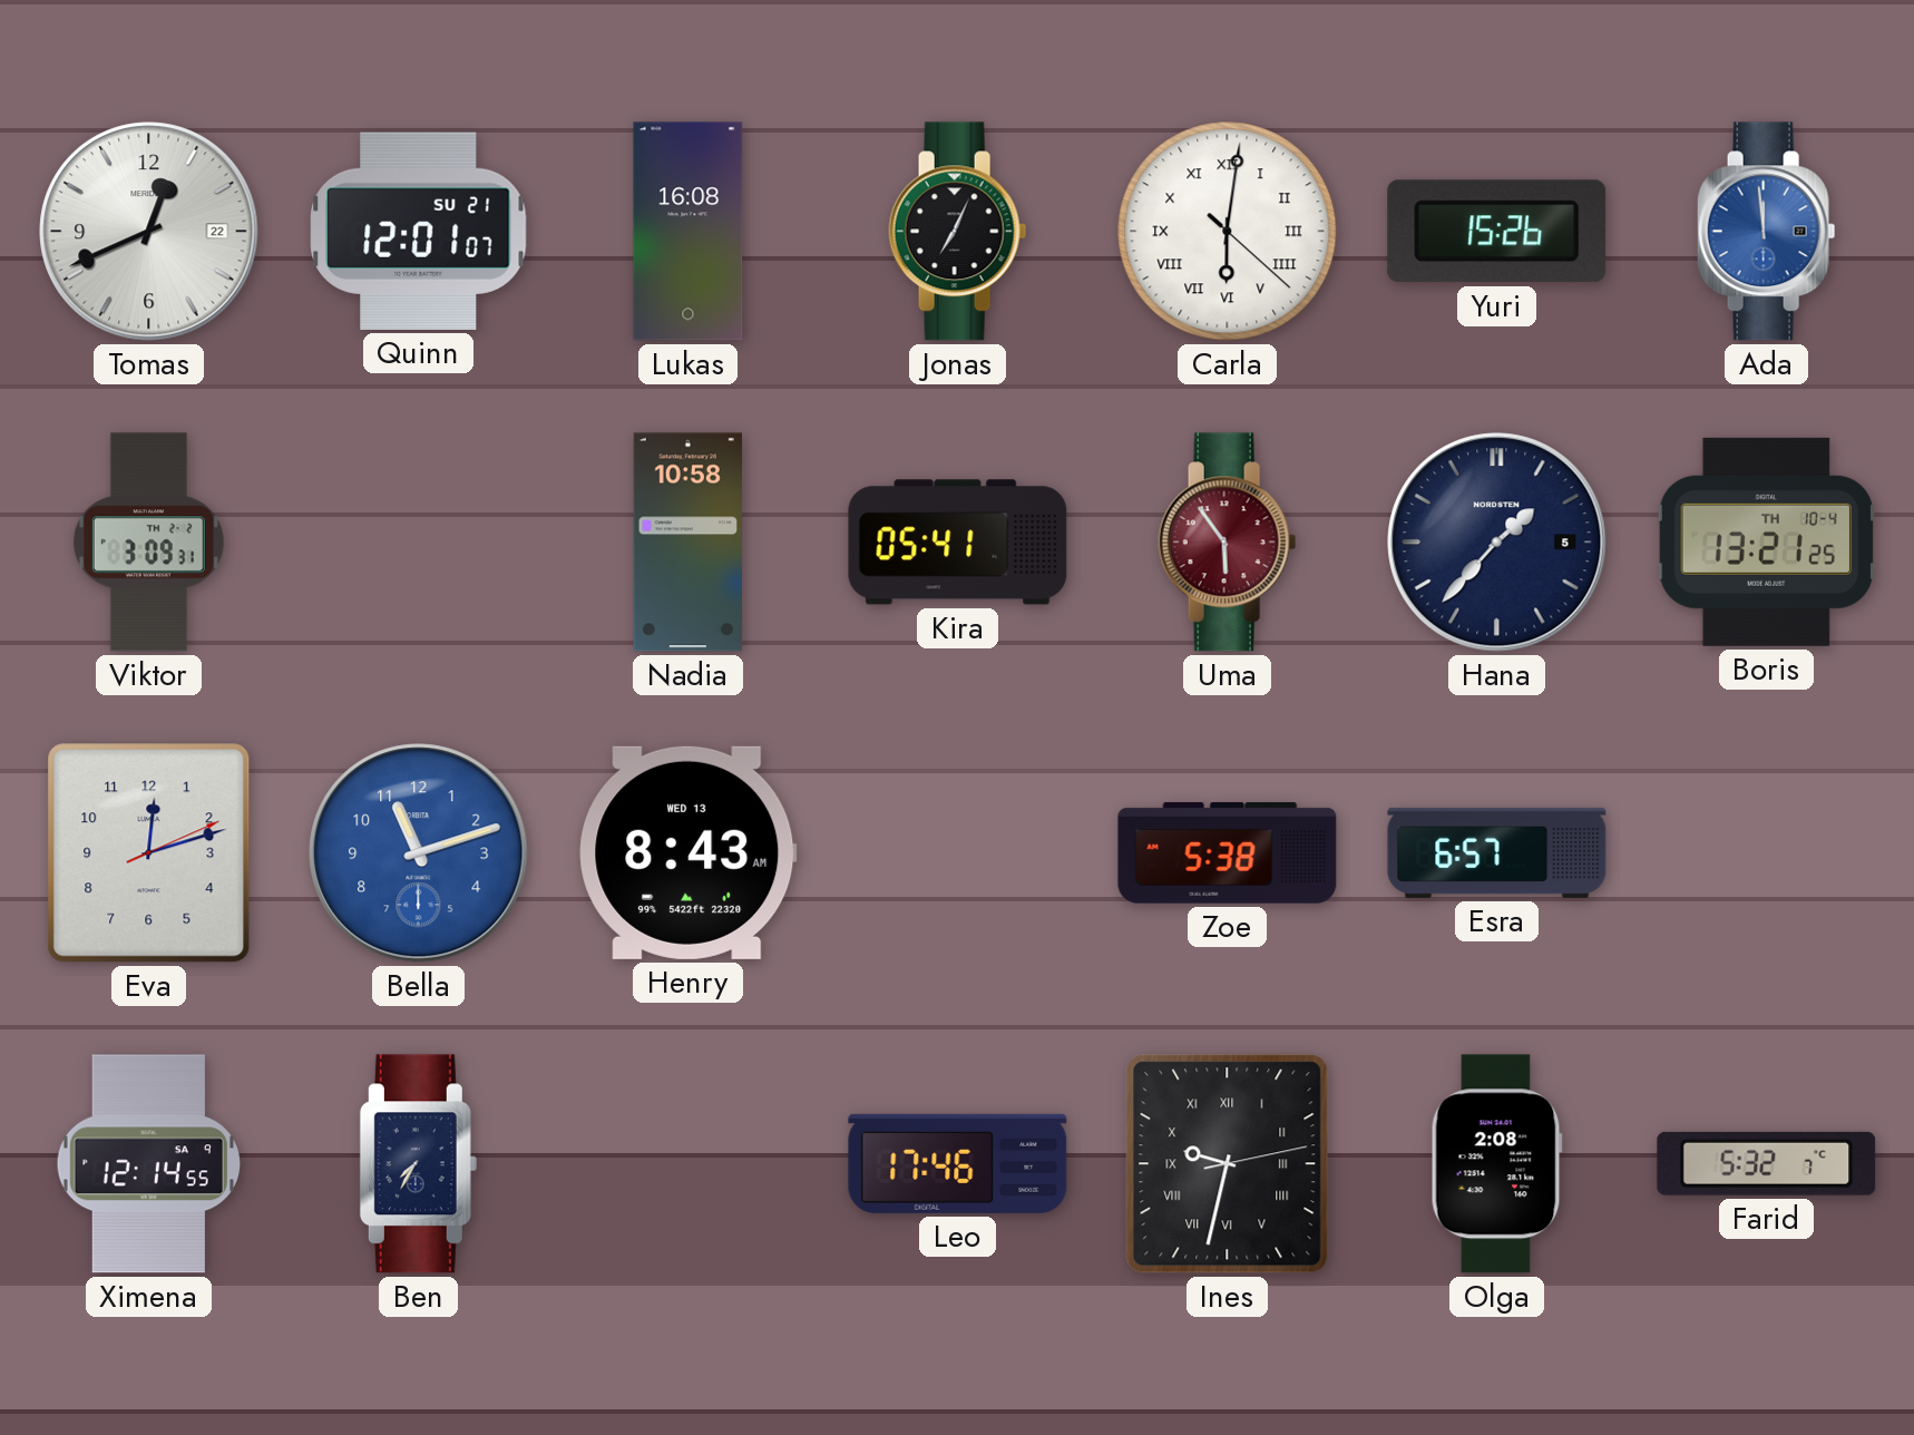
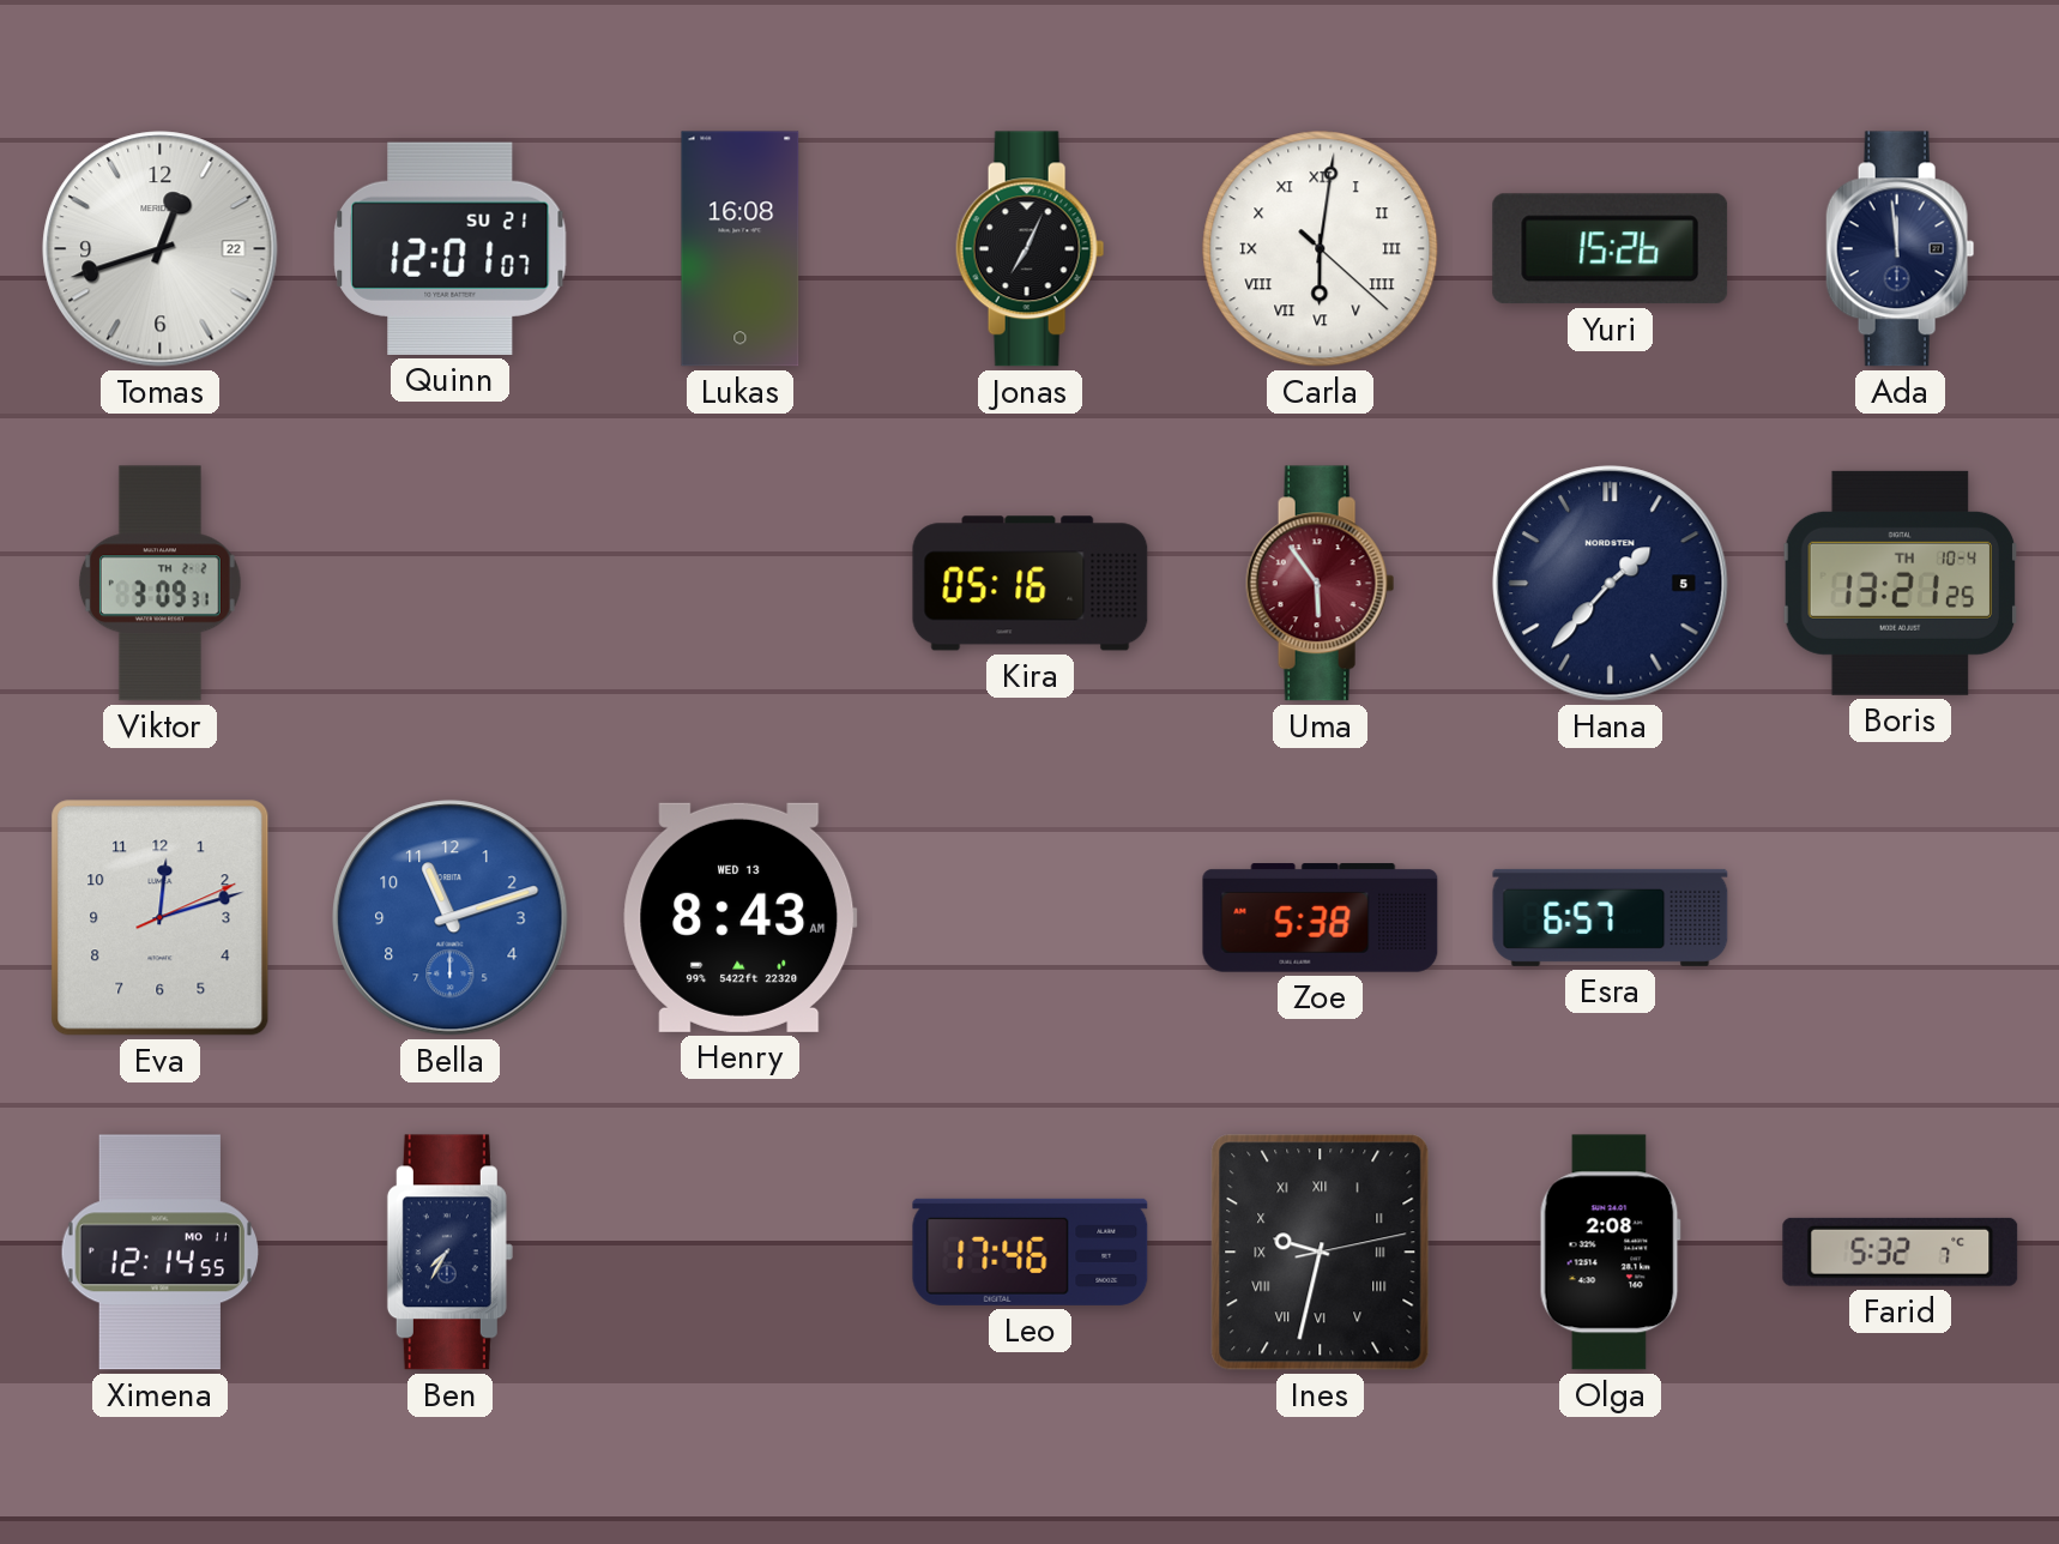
Tomas: 12:41 -> 12:42
Ada dial: blue -> navy
Nadia: 10:58 -> none
Kira: 05:41 -> 05:16
Ximena date: SA 9 -> MO 11
